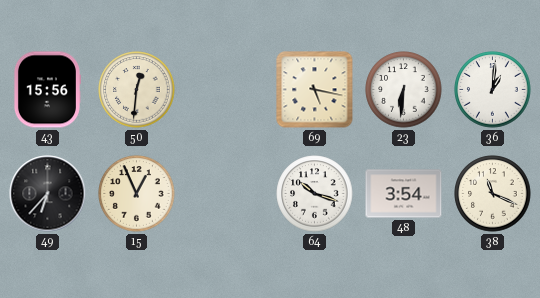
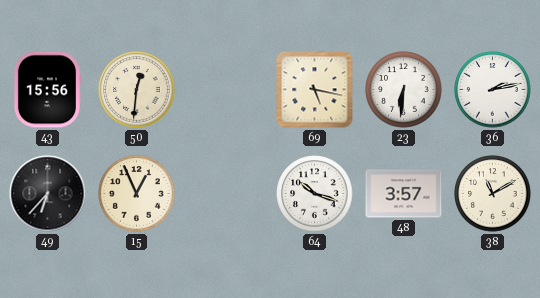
36: 1:01 -> 2:13
48: 3:54 -> 3:57
38: 11:19 -> 11:10
